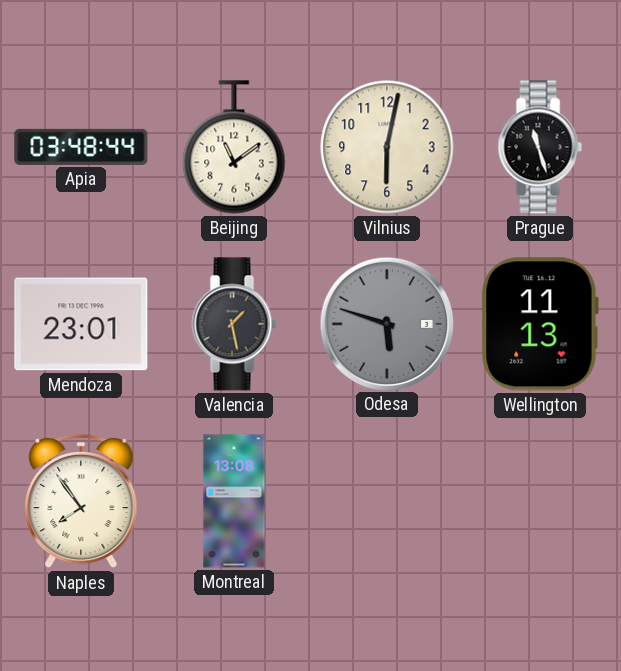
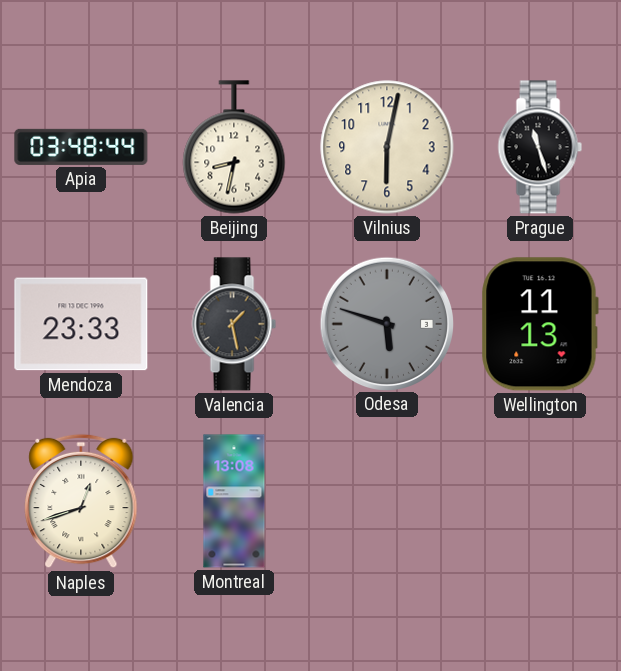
Beijing: 11:09 -> 8:32
Mendoza: 23:01 -> 23:33
Naples: 7:54 -> 12:42
